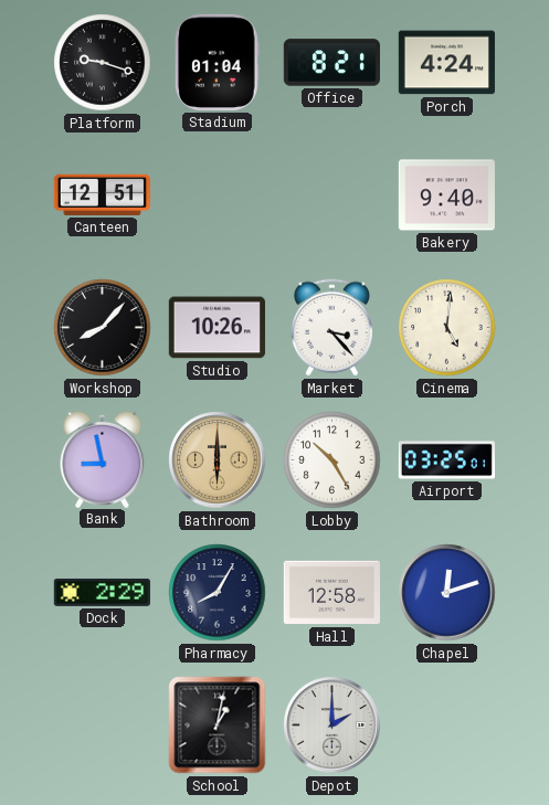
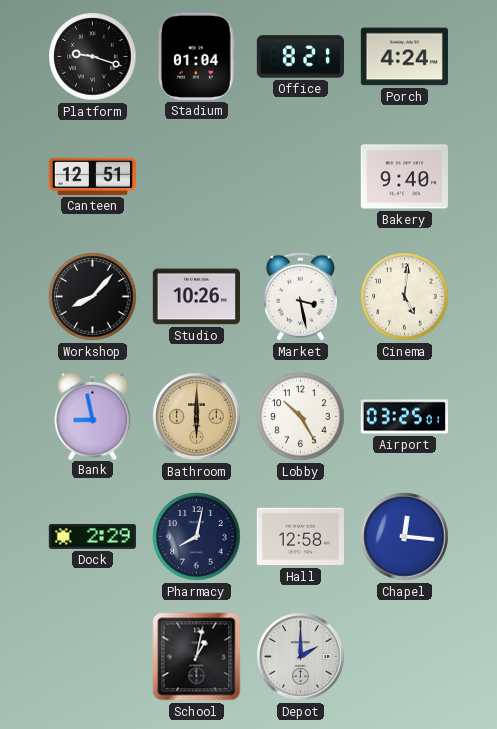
Market: 3:23 -> 3:28
Pharmacy: 8:05 -> 8:02
Chapel: 12:12 -> 12:16
